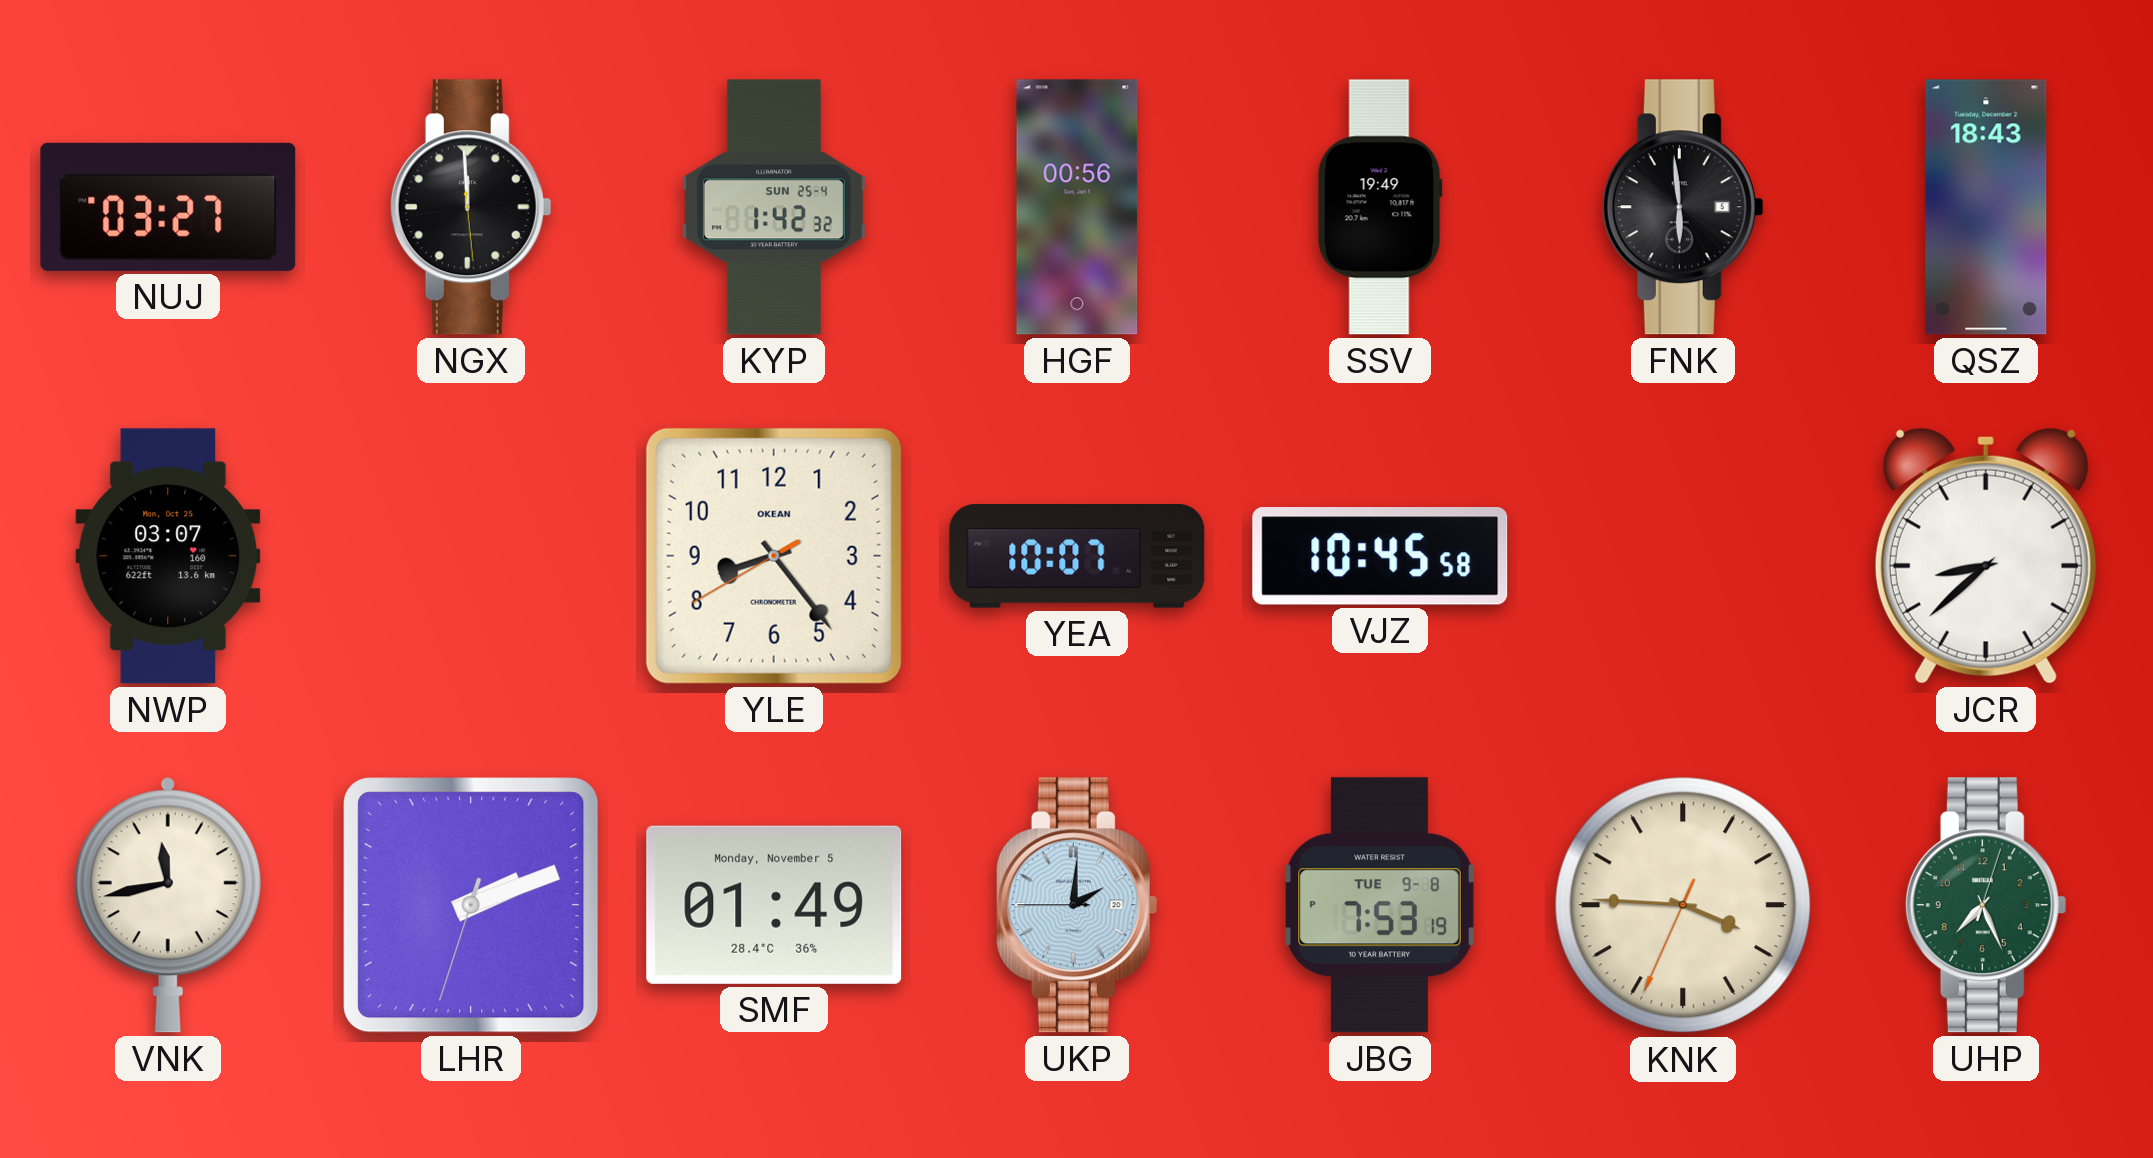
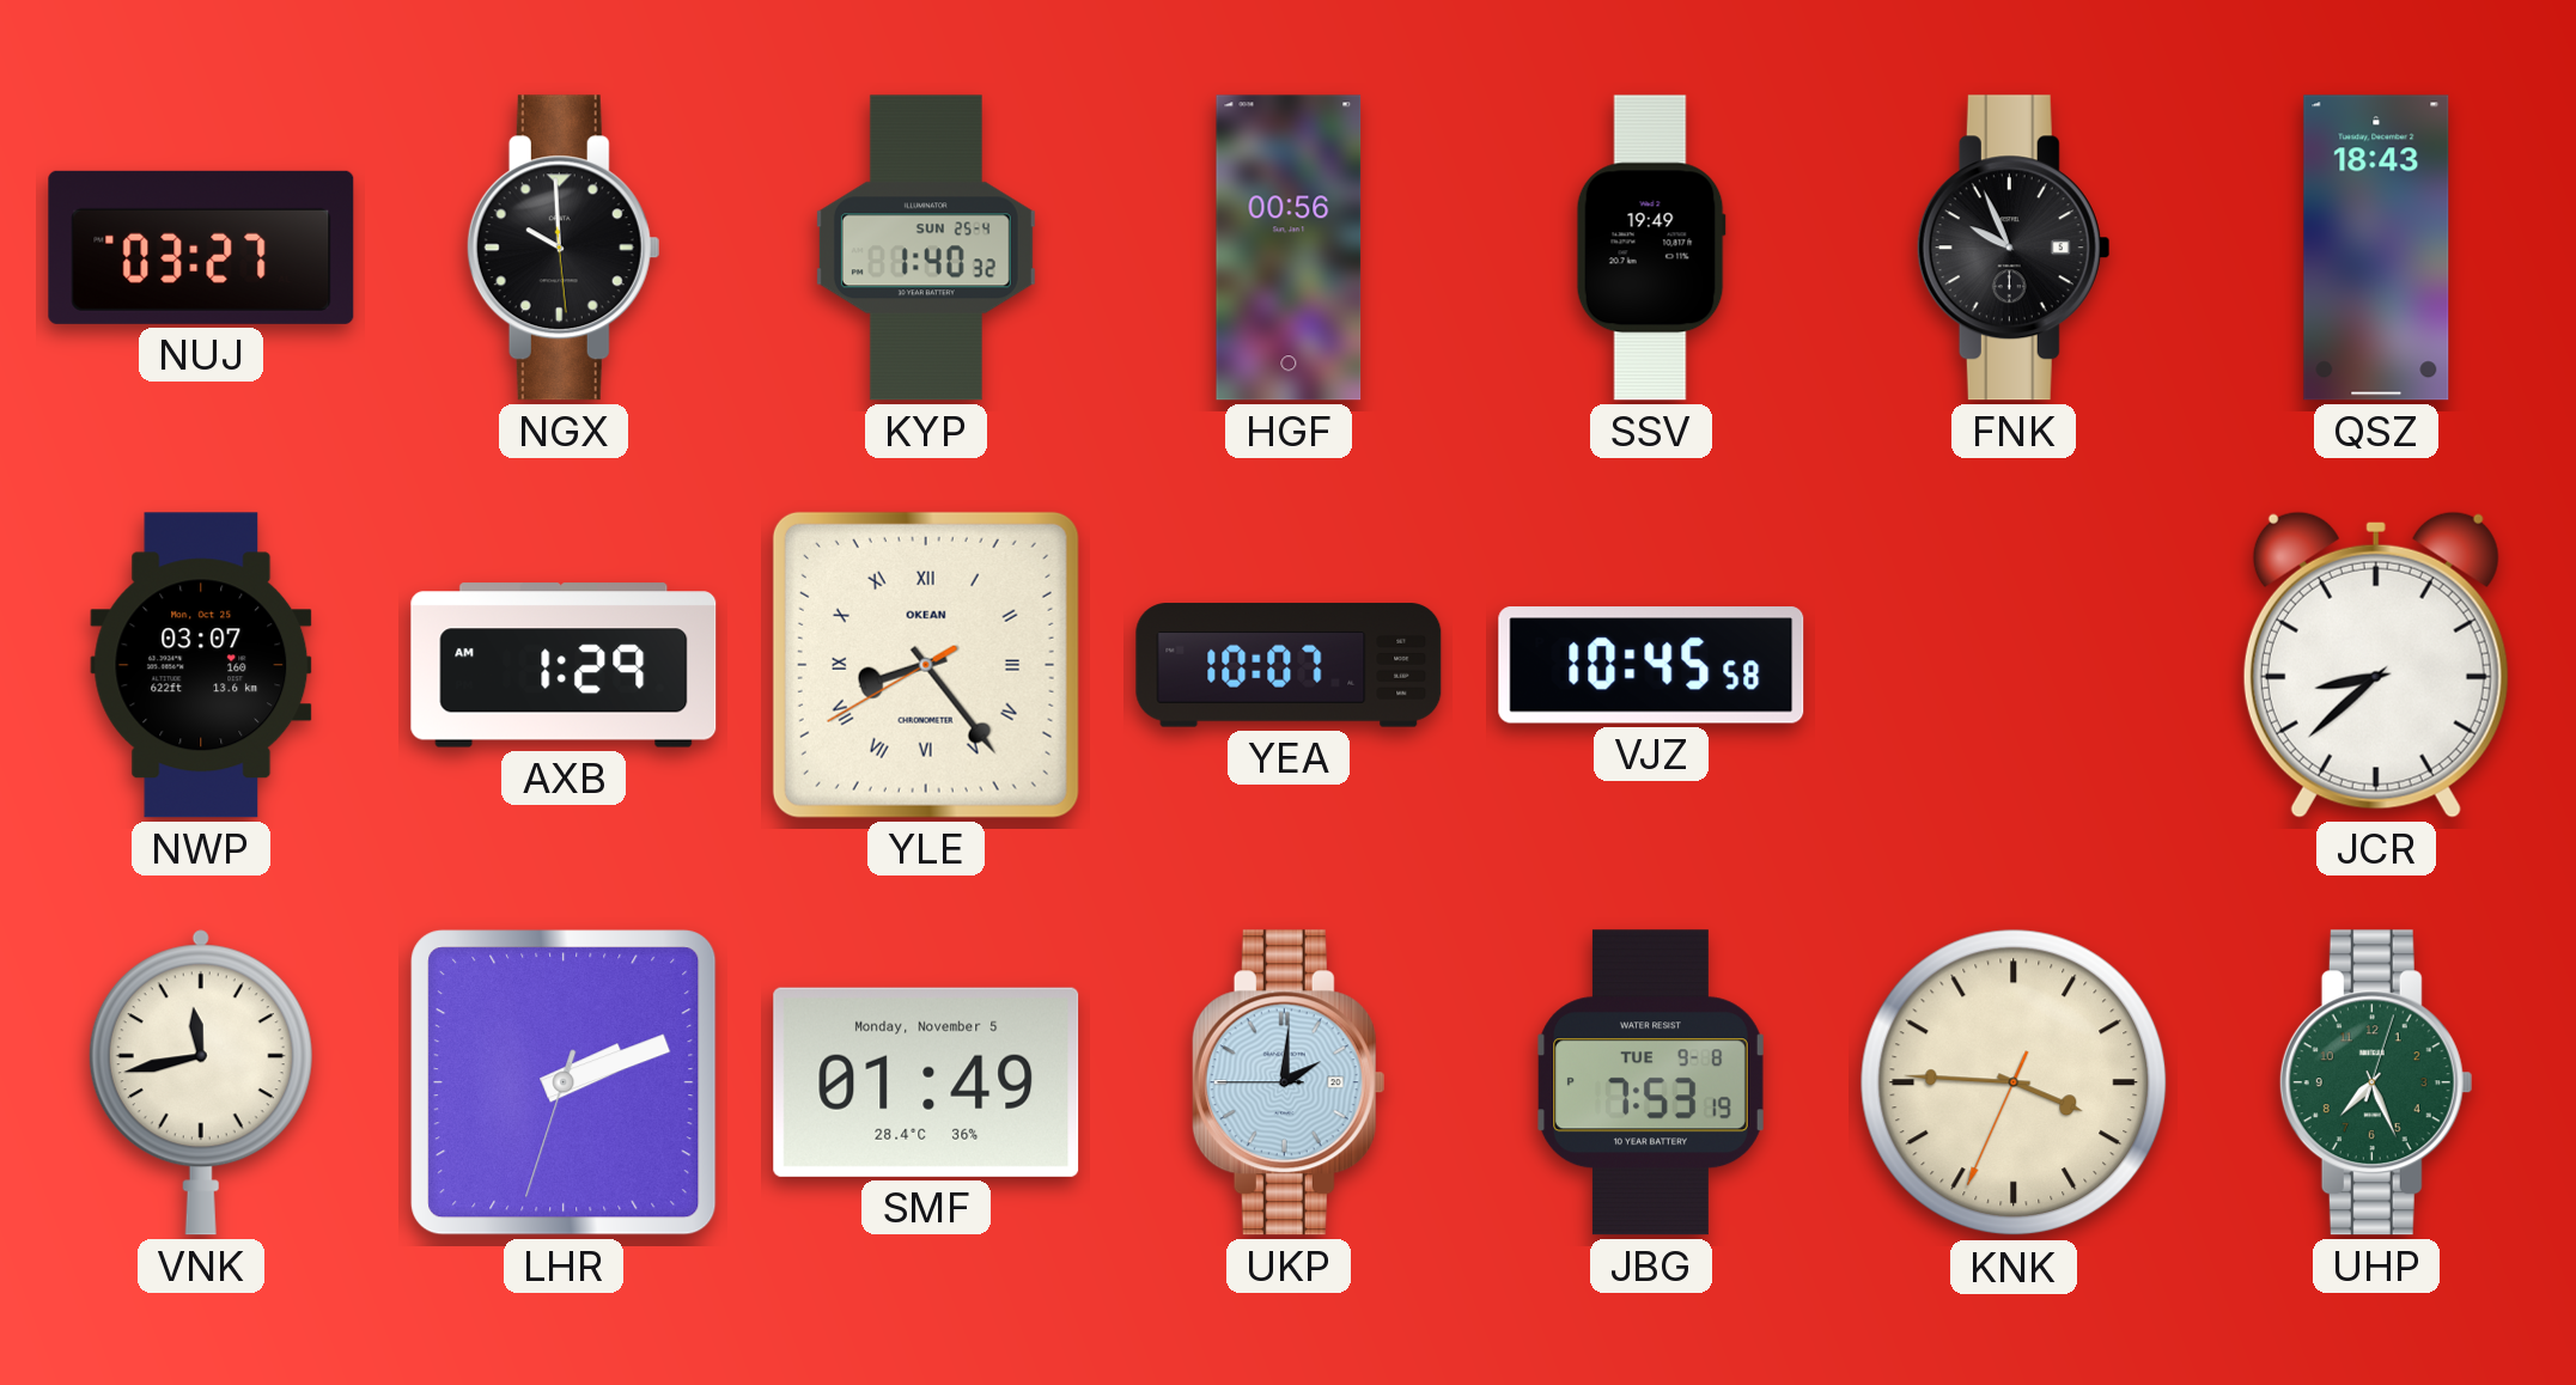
NGX: 11:59 -> 9:59
KYP: 1:42 -> 1:40
FNK: 5:59 -> 9:56
AXB: none -> 1:29
YLE numerals: Arabic -> Roman
